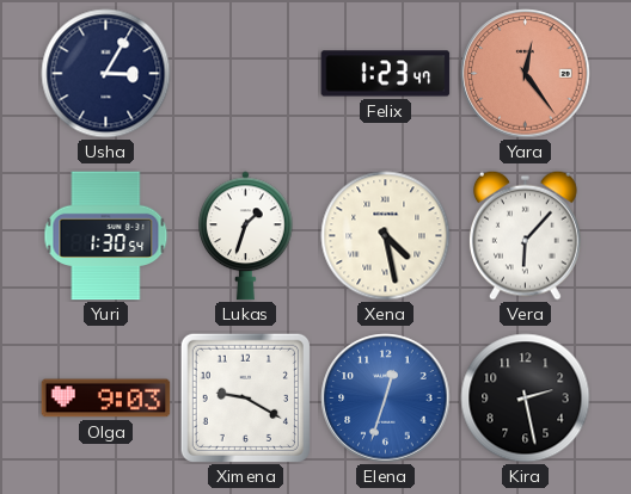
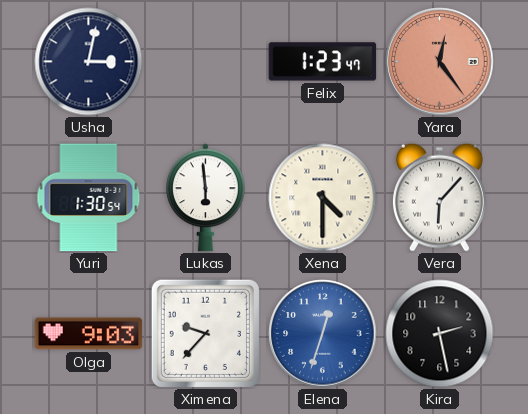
Usha: 3:05 -> 3:02
Lukas: 1:33 -> 5:59
Xena: 4:28 -> 4:30
Ximena: 9:20 -> 9:37
